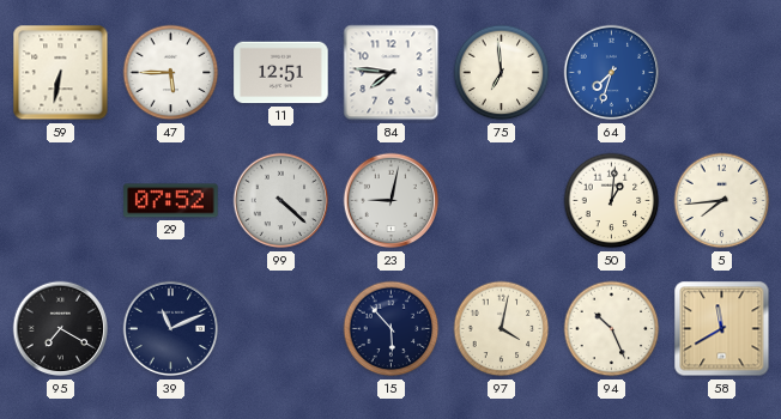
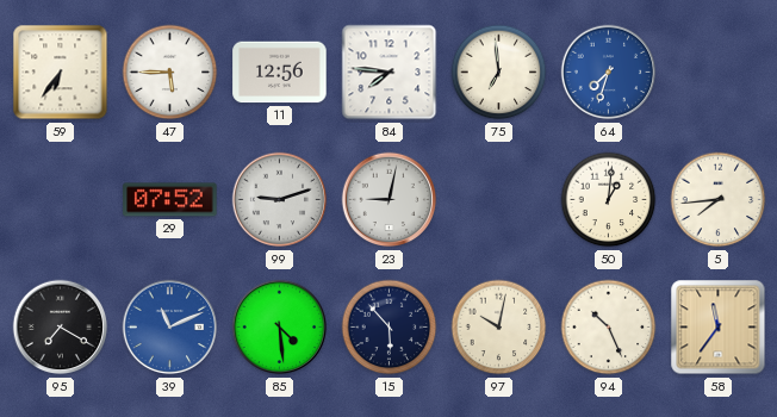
59: 6:32 -> 6:36
11: 12:51 -> 12:56
99: 4:22 -> 9:12
39 dial: navy -> blue
85: none -> 4:29
97: 4:02 -> 10:02
58: 11:40 -> 11:36
